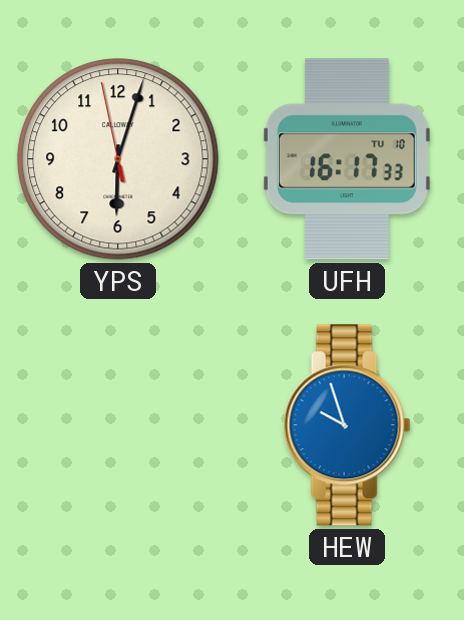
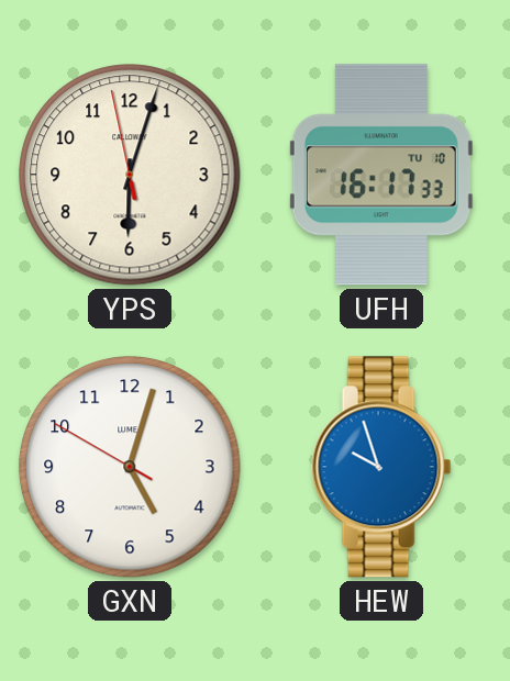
GXN: none -> 5:02
